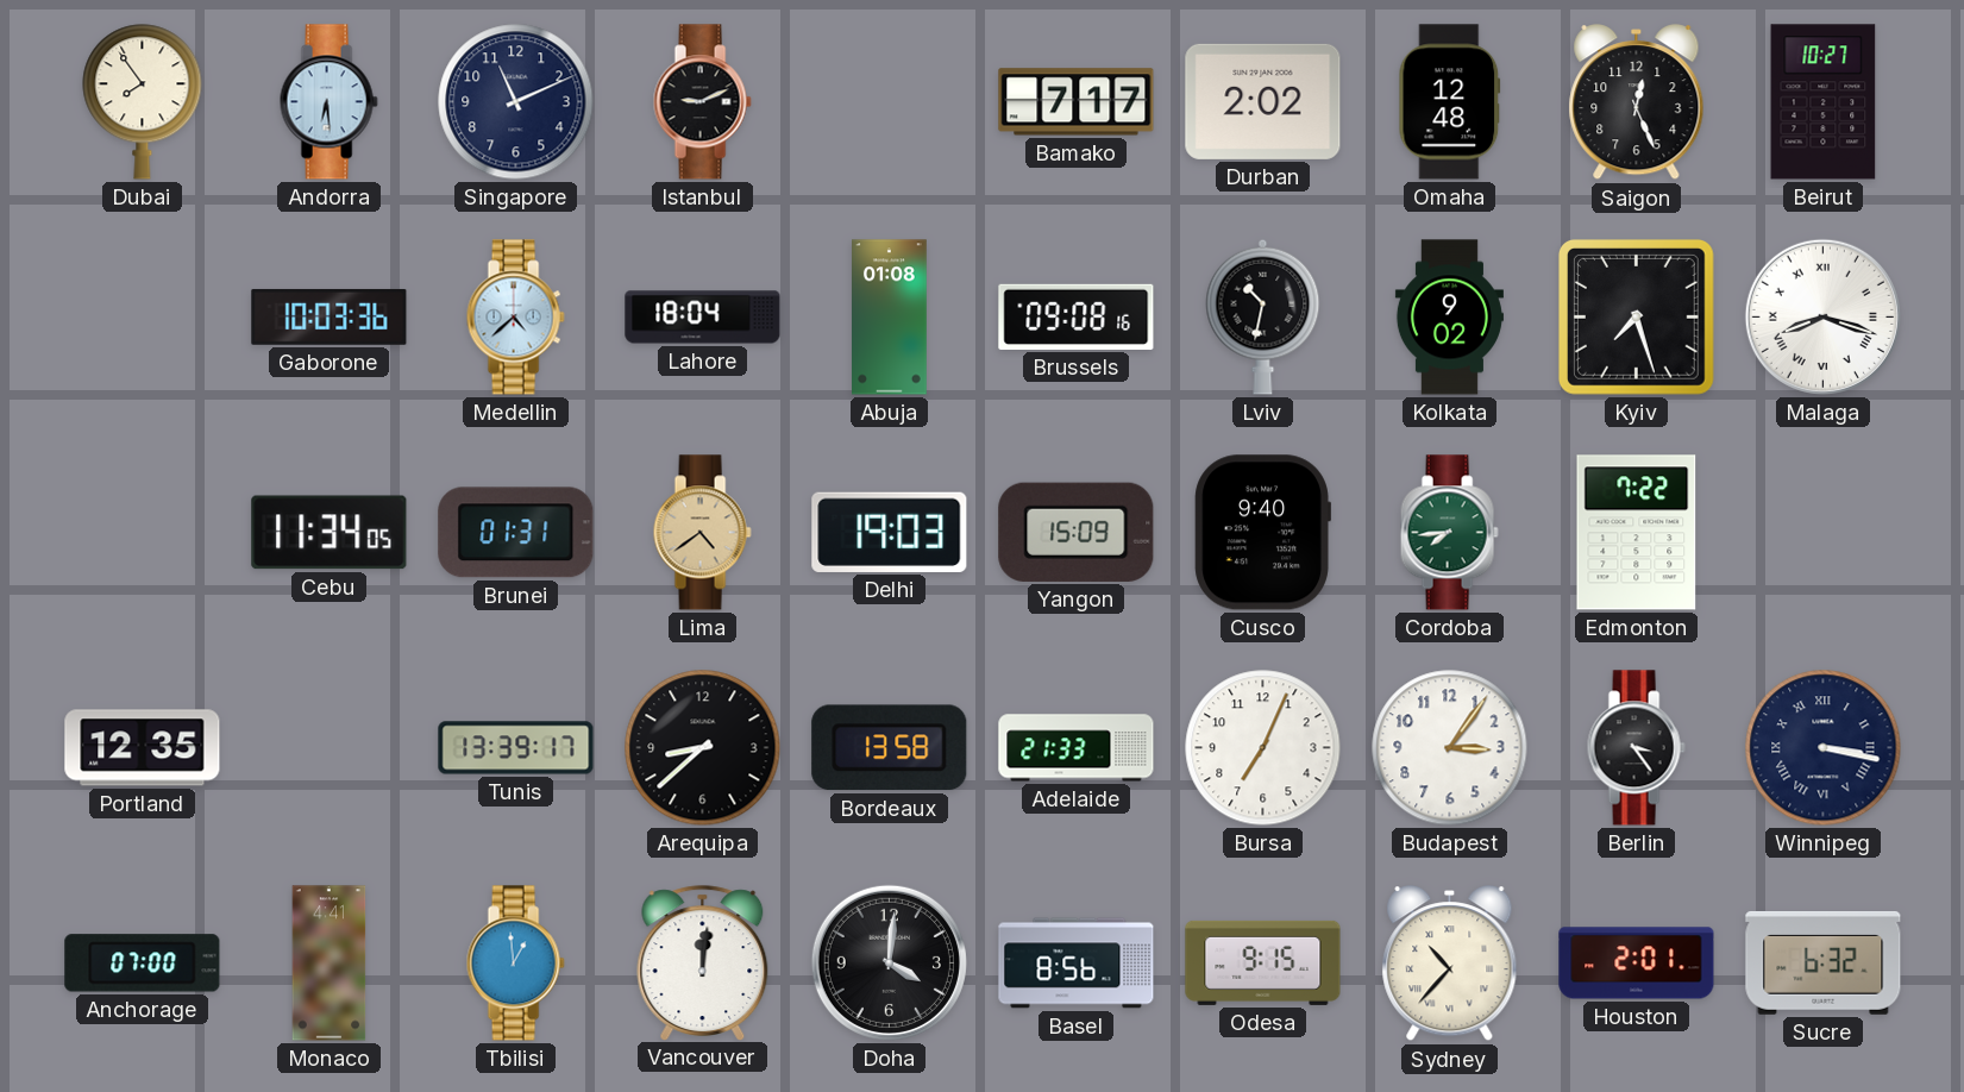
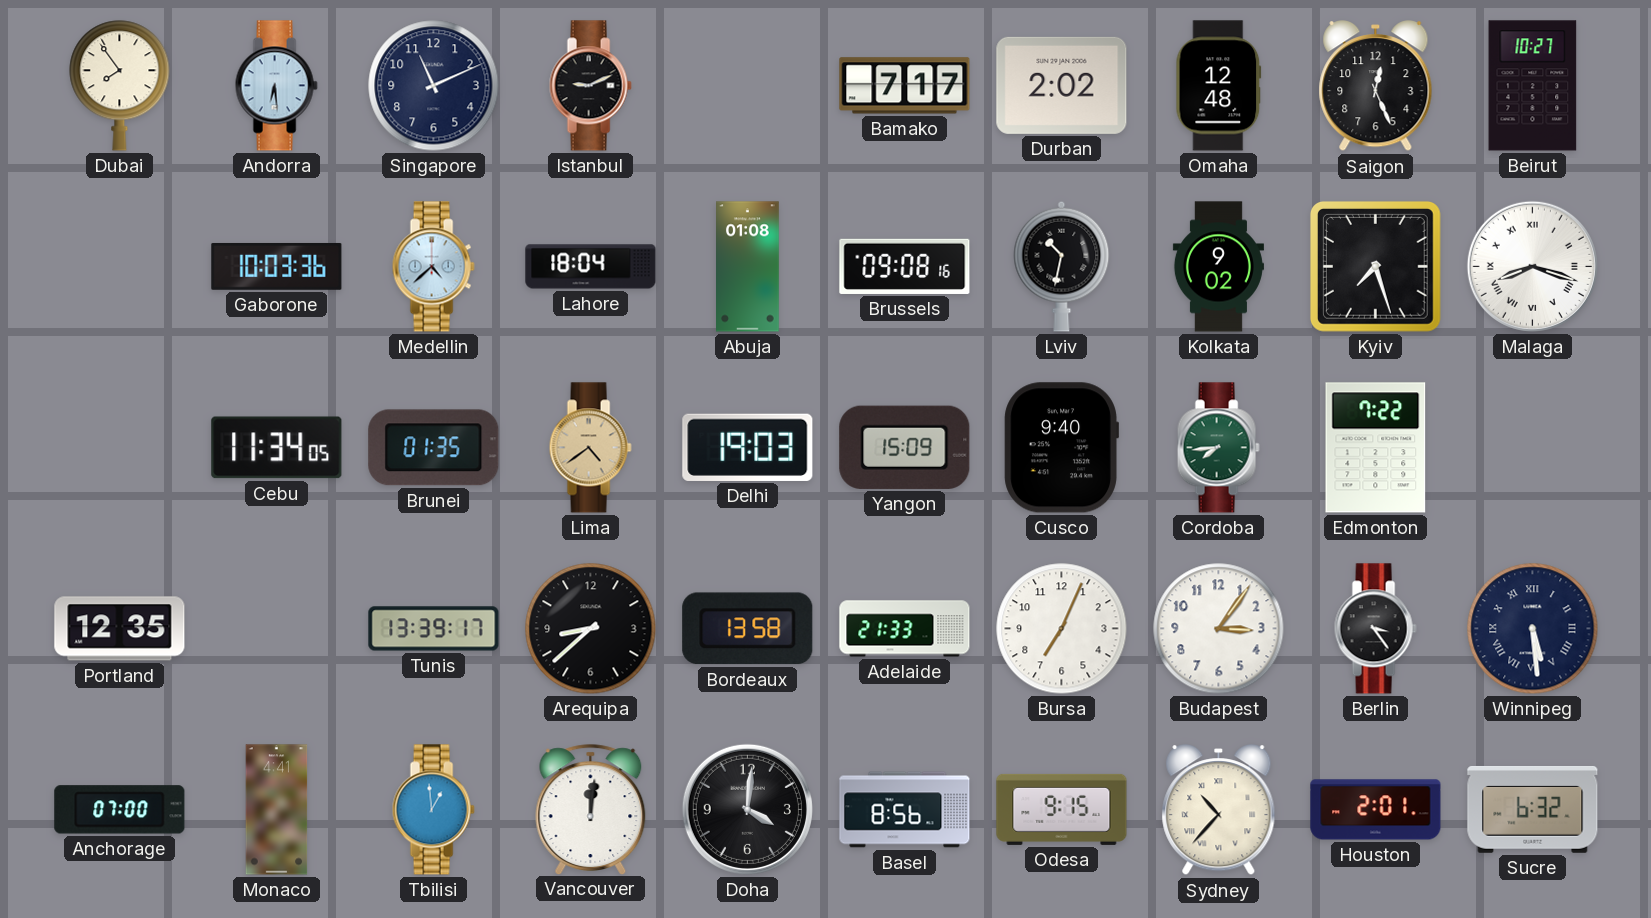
Brunei: 01:31 -> 01:35
Winnipeg: 3:17 -> 5:29
